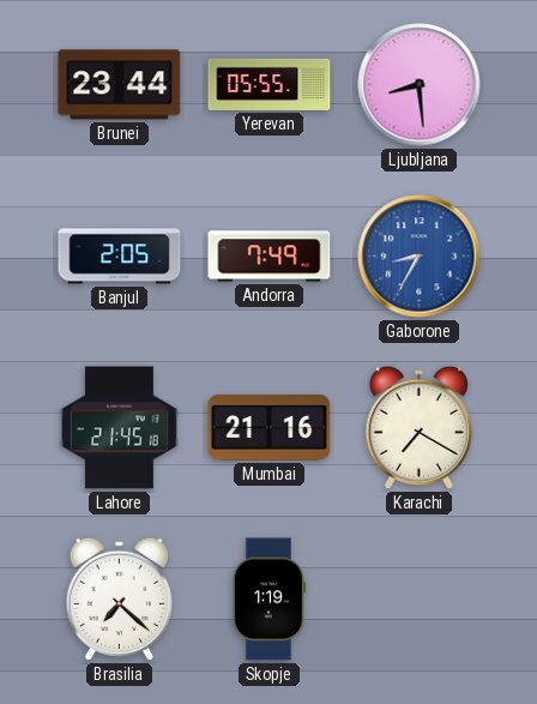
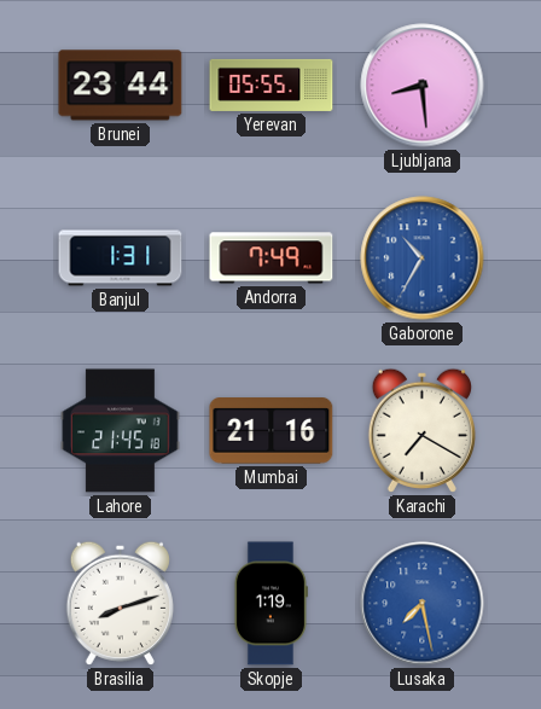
Banjul: 2:05 -> 1:31
Gaborone: 8:35 -> 10:35
Brasilia: 7:22 -> 8:12
Lusaka: none -> 7:28
